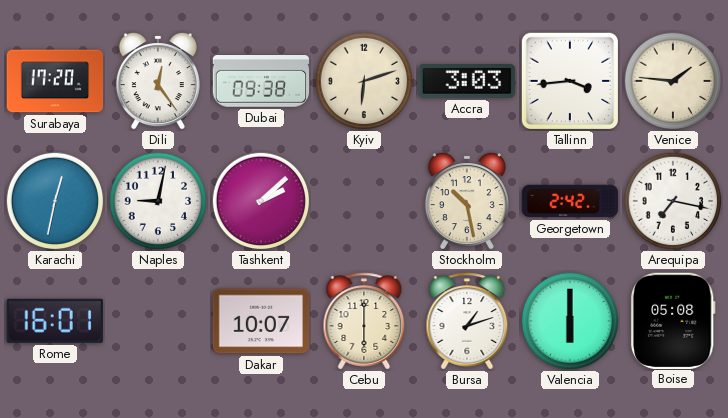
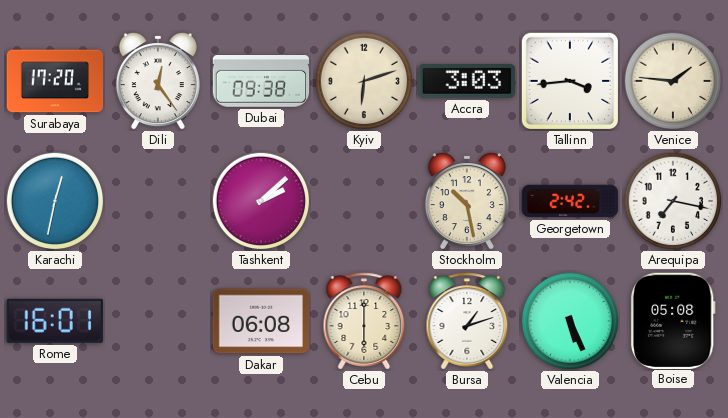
Naples: 9:02 -> none
Dakar: 10:07 -> 06:08
Valencia: 6:00 -> 5:26
